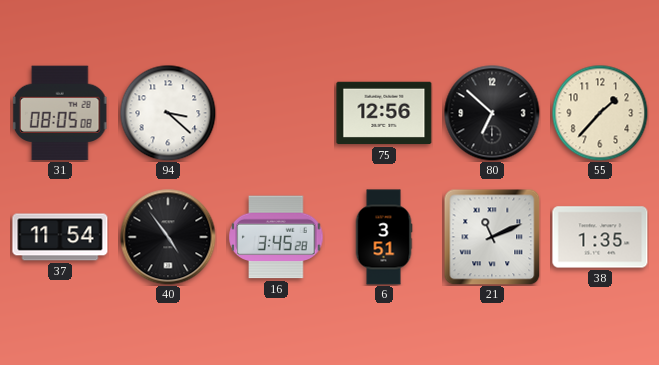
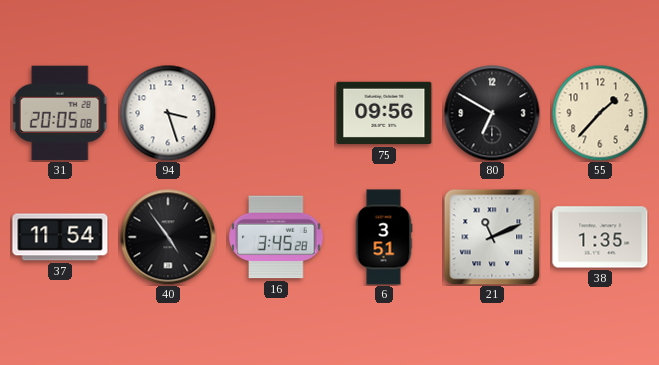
31: 08:05 -> 20:05
94: 3:22 -> 3:27
75: 12:56 -> 09:56
80: 6:52 -> 6:50
